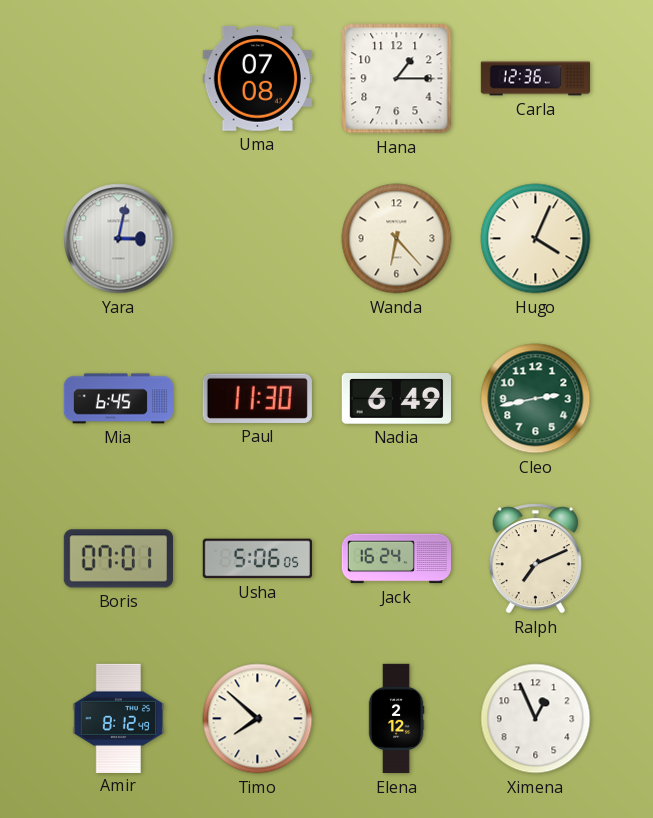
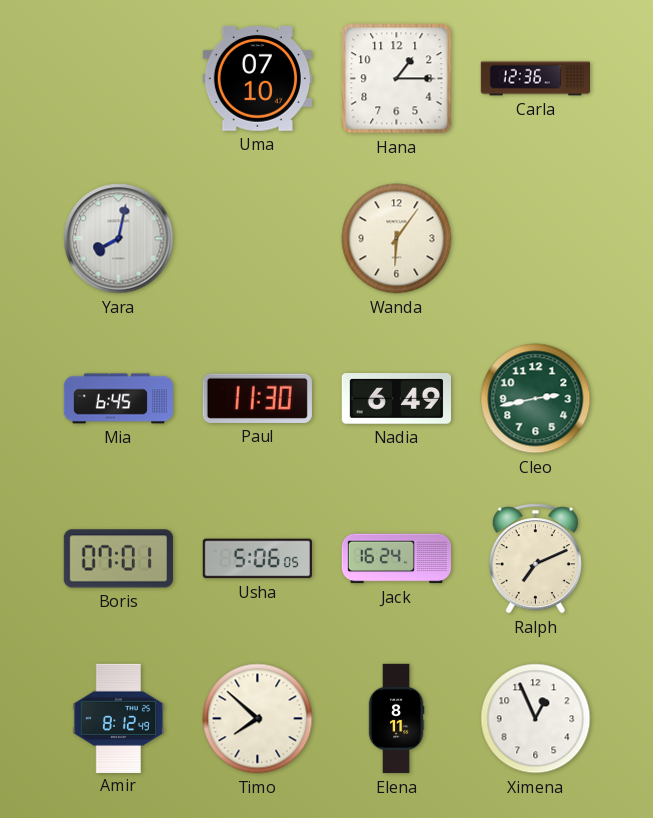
Uma: 07:08 -> 07:10
Yara: 3:02 -> 8:02
Wanda: 6:23 -> 6:06
Hugo: 4:04 -> none
Elena: 2:12 -> 8:11
